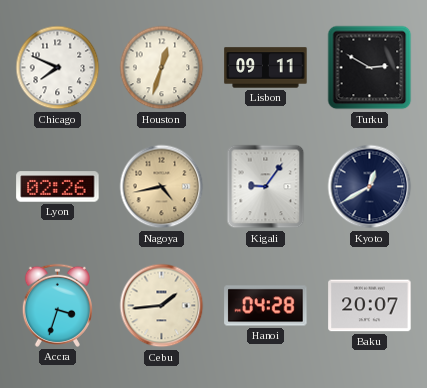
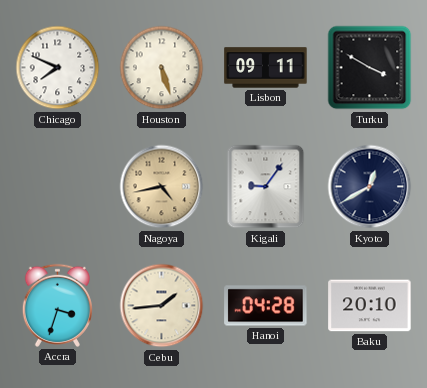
Houston: 12:33 -> 5:27
Turku: 2:50 -> 3:50
Lyon: 02:26 -> none
Baku: 20:07 -> 20:10
